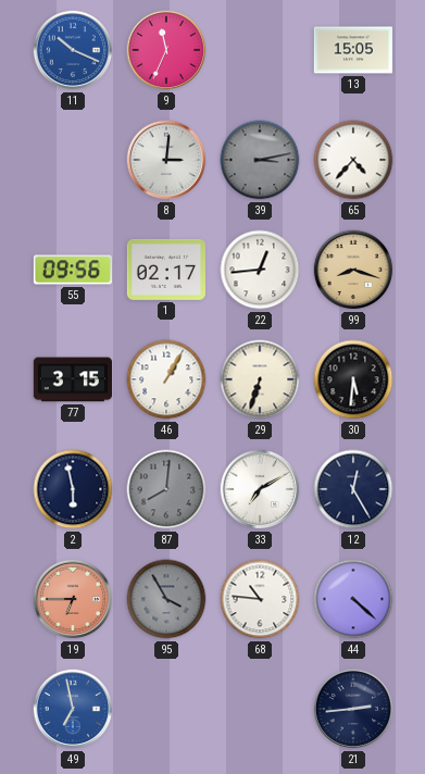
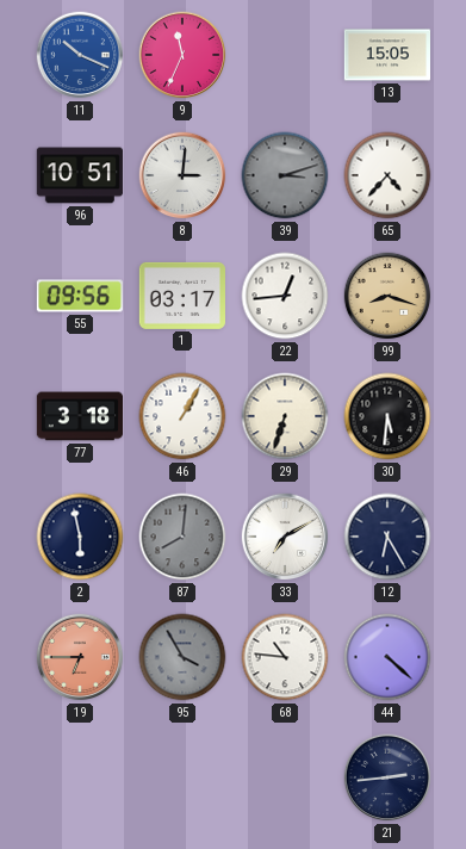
96: none -> 10:51
39: 3:13 -> 3:12
1: 02:17 -> 03:17
77: 3:15 -> 3:18
12: 12:25 -> 6:25
49: 6:58 -> none
